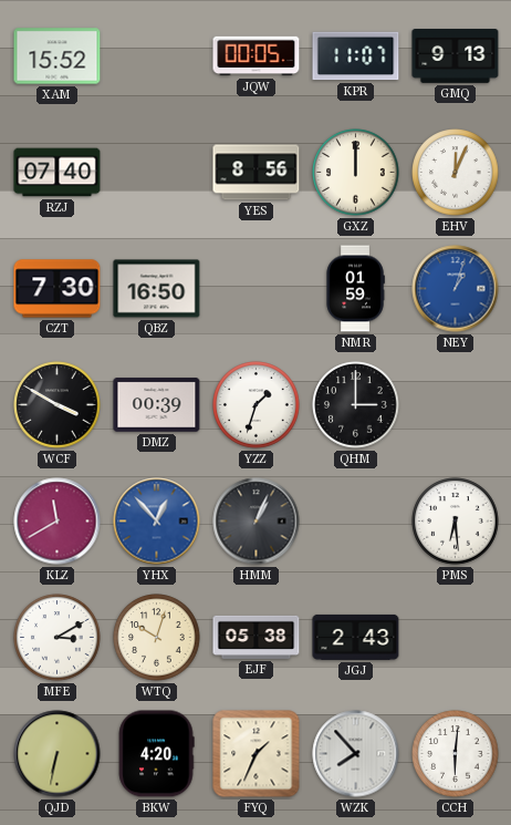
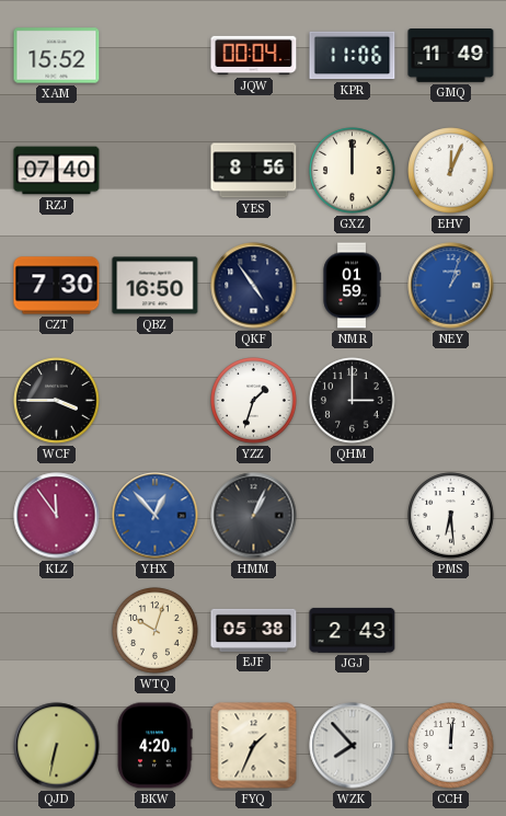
JQW: 00:05 -> 00:04
KPR: 11:07 -> 11:06
GMQ: 9:13 -> 11:49
QKF: none -> 4:54
WCF: 3:50 -> 3:45
DMZ: 00:39 -> none
KLZ: 11:40 -> 11:54
MFE: 3:10 -> none
CCH: 6:01 -> 12:01
